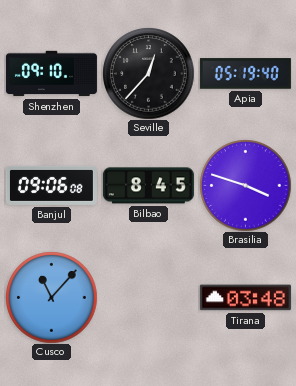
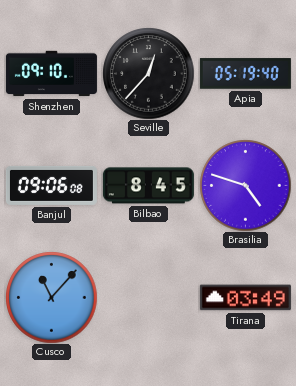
Brasilia: 3:48 -> 4:48
Tirana: 03:48 -> 03:49
